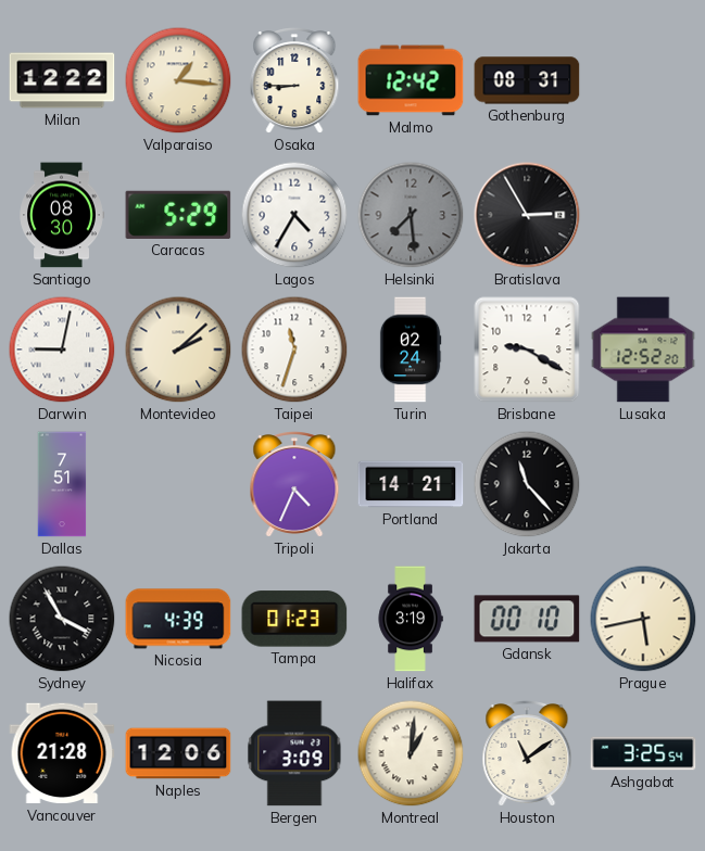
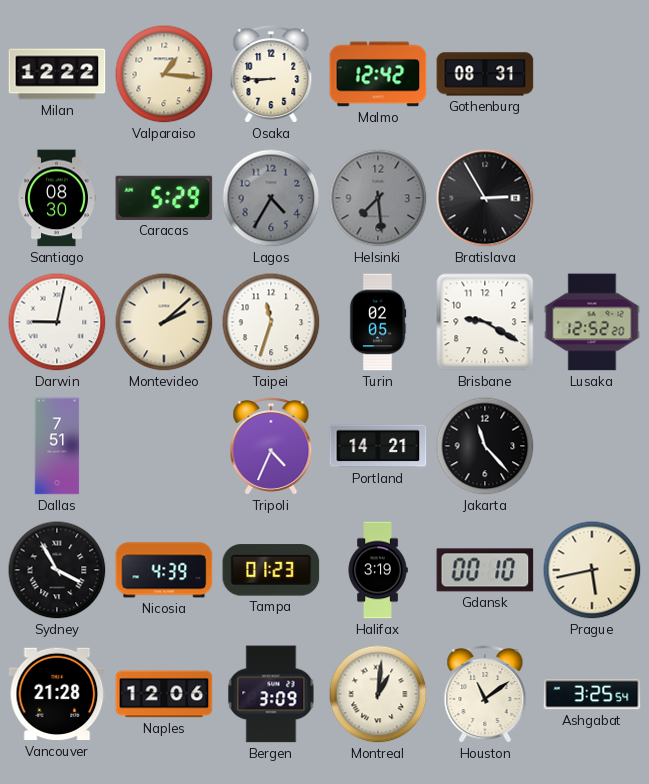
Lagos dial: white -> grey
Turin: 02:24 -> 02:05
